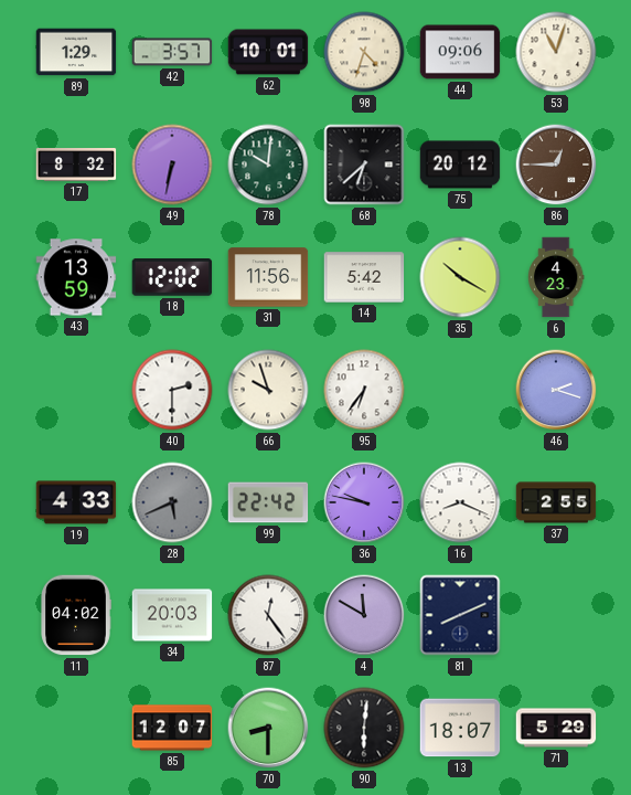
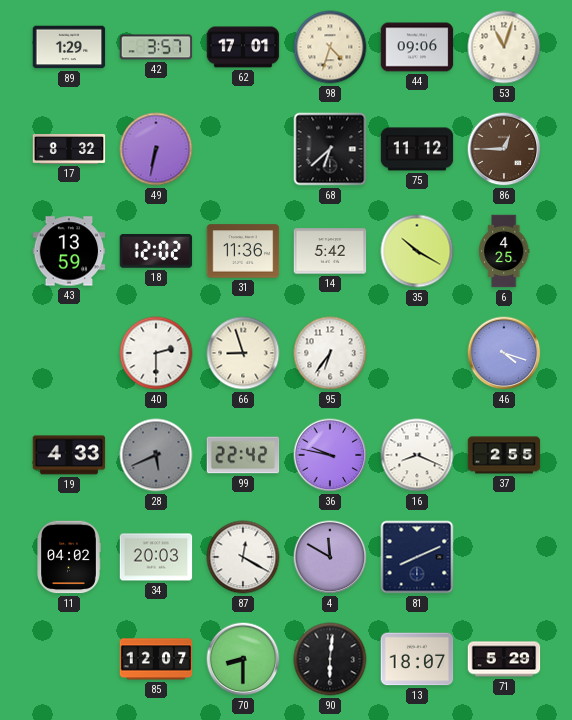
62: 10:01 -> 17:01
78: 10:01 -> none
75: 20:12 -> 11:12
31: 11:56 -> 11:36
6: 4:23 -> 4:25
66: 9:57 -> 8:57
46: 2:18 -> 4:18
87: 12:24 -> 12:20
